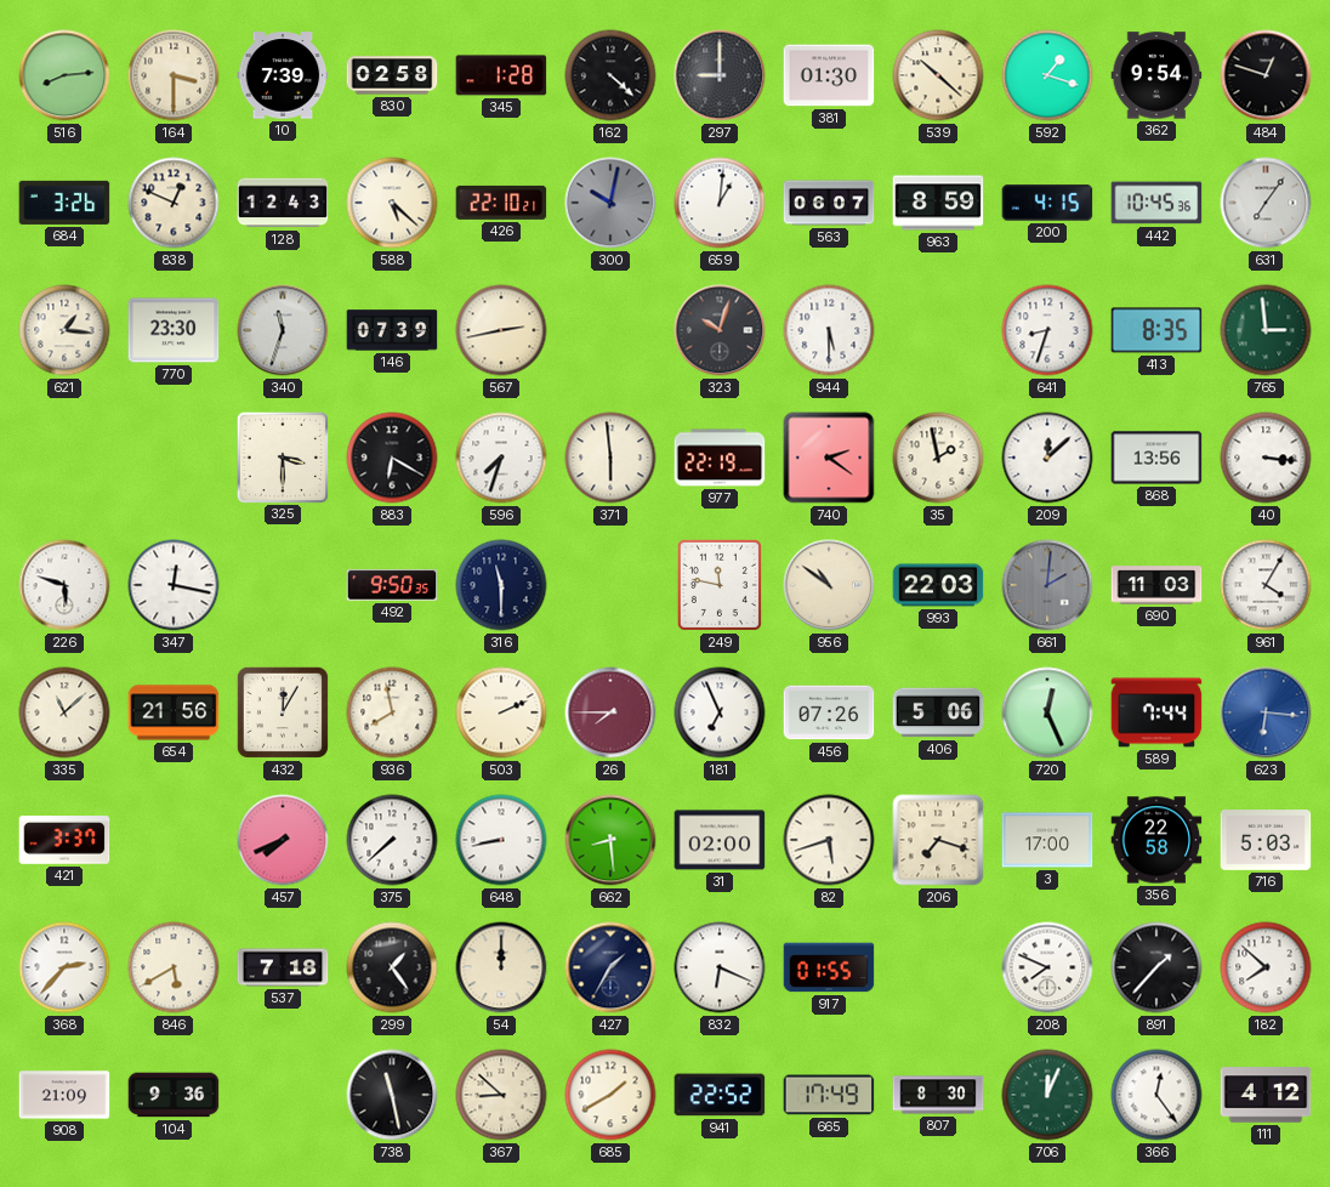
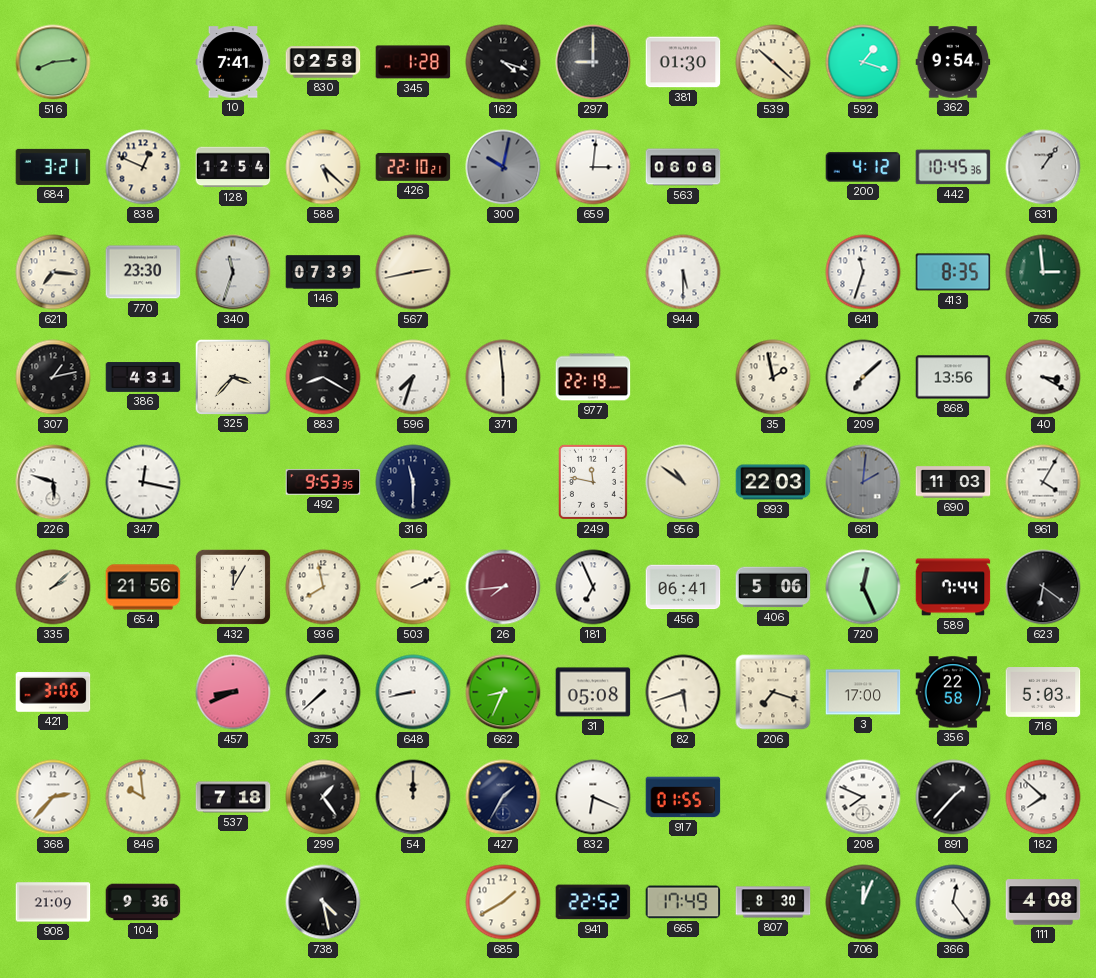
164: 3:30 -> none
10: 7:39 -> 7:41
162: 4:22 -> 4:18
484: 12:48 -> none
684: 3:26 -> 3:21
128: 12:43 -> 12:54
659: 1:01 -> 3:01
563: 06:07 -> 06:06
963: 8:59 -> none
200: 4:15 -> 4:12
631: 7:06 -> 1:06
621: 1:16 -> 7:16
323: 10:03 -> none
641: 8:33 -> 11:33
307: none -> 1:13
386: none -> 4:31
325: 3:30 -> 3:37
883: 6:20 -> 8:20
740: 2:21 -> none
209: 12:08 -> 7:08
40: 3:16 -> 3:20
492: 9:50 -> 9:53
335: 11:08 -> 2:08
26: 7:45 -> 7:44
456: 07:26 -> 06:41
623: 6:16 -> 6:21
623 dial: blue -> black
421: 3:37 -> 3:06
457: 7:41 -> 8:41
662: 8:29 -> 8:34
31: 02:00 -> 05:08
846: 5:40 -> 9:59
738: 11:28 -> 4:28
367: 8:52 -> none
111: 4:12 -> 4:08
